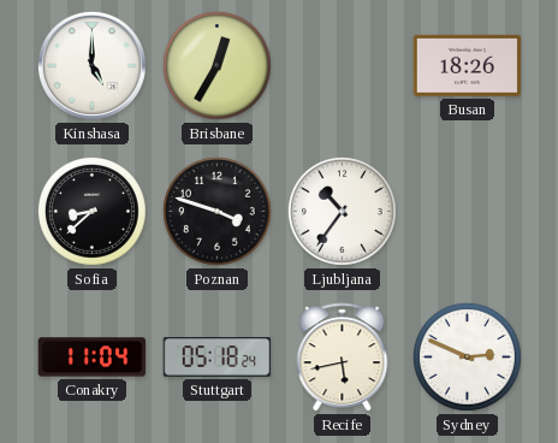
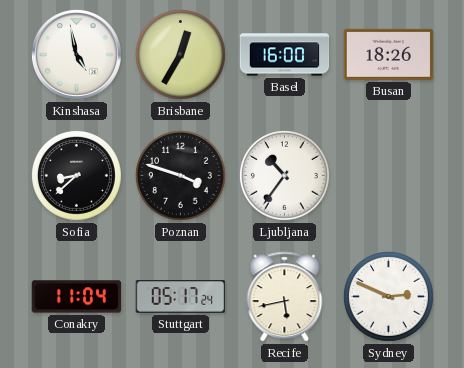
Kinshasa: 5:00 -> 4:58
Basel: none -> 16:00
Stuttgart: 05:18 -> 05:17
